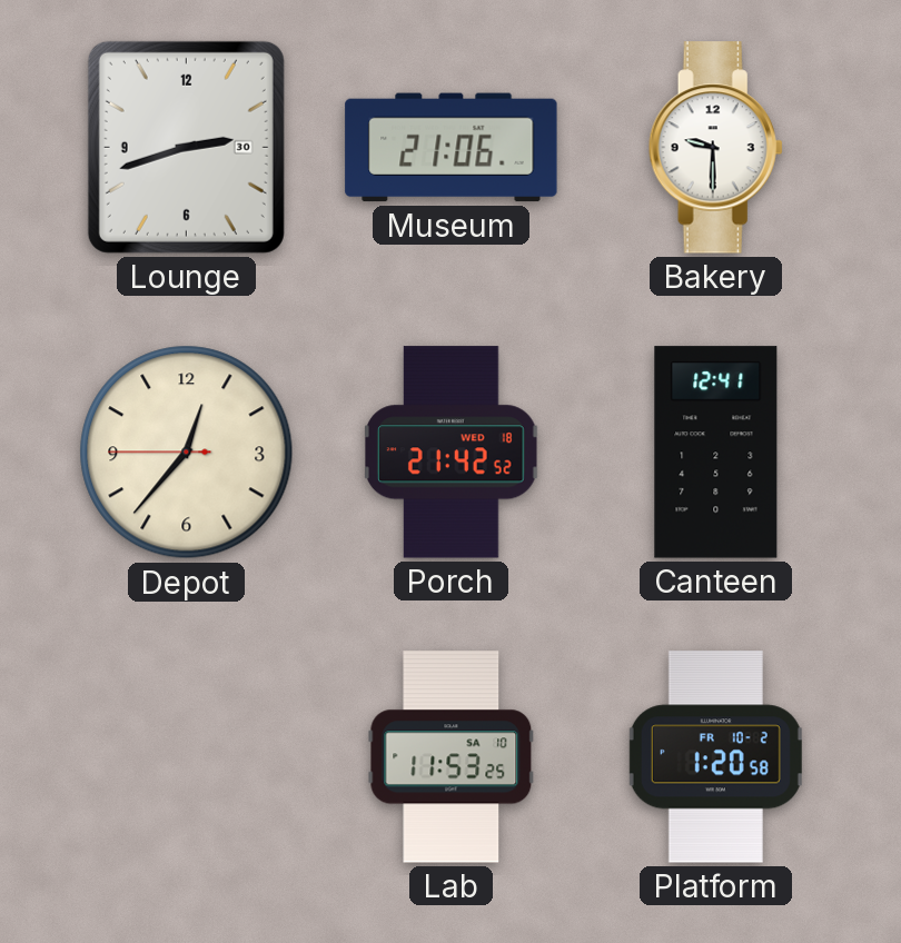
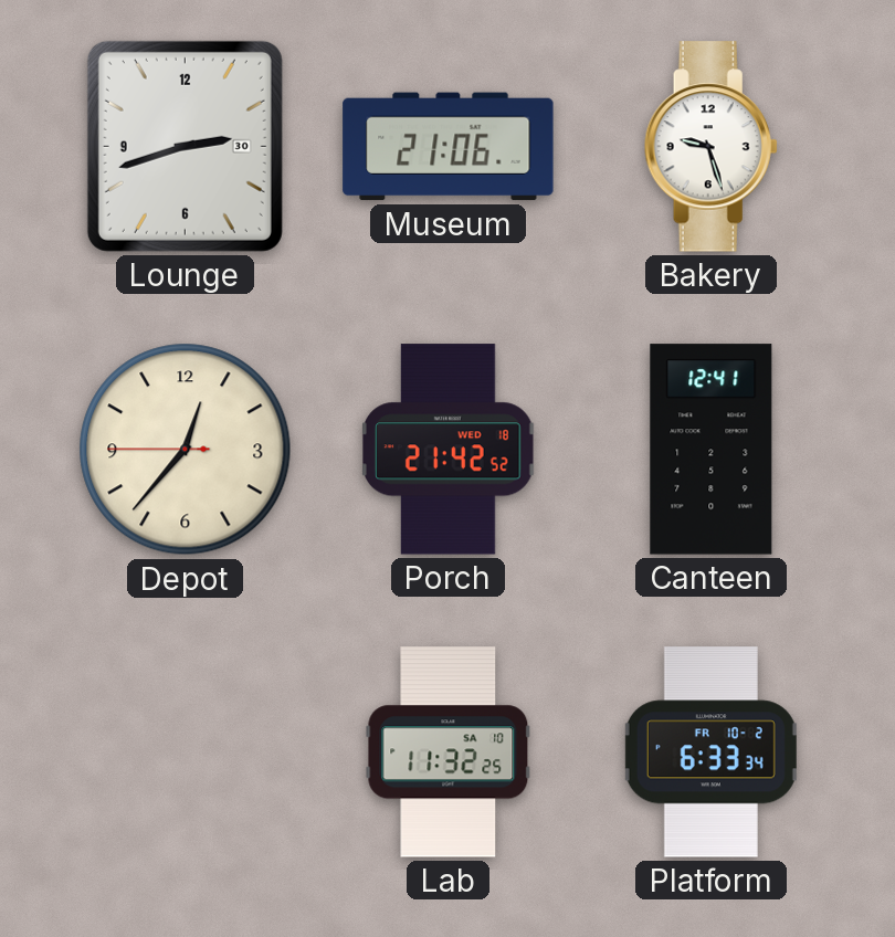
Bakery: 9:30 -> 9:27
Lab: 11:53 -> 11:32
Platform: 1:20 -> 6:33
